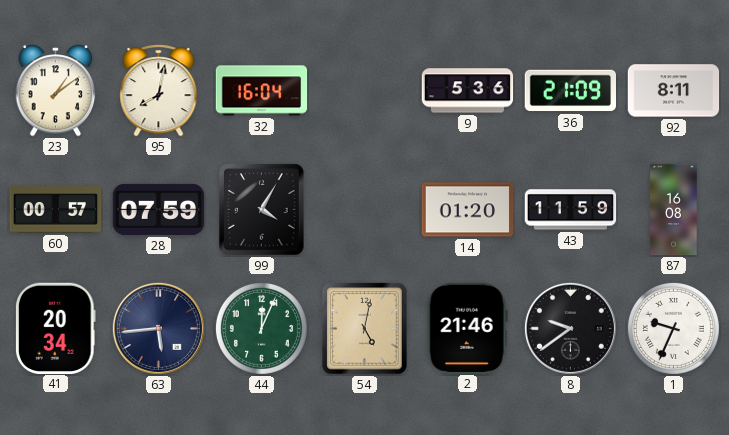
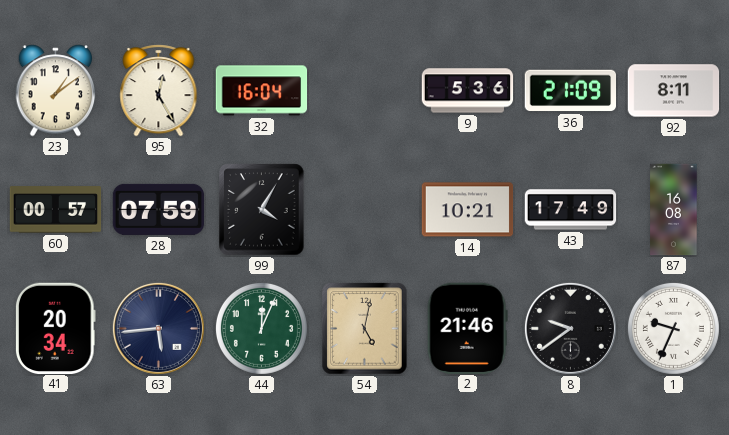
95: 8:02 -> 12:25
14: 01:20 -> 10:21
43: 11:59 -> 17:49
